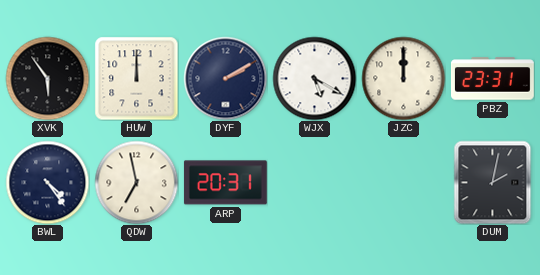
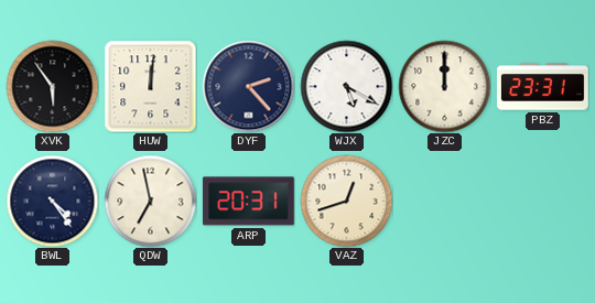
HUW: 12:00 -> 12:01
DYF: 2:10 -> 2:23
VAZ: none -> 12:42
DUM: 2:02 -> none
